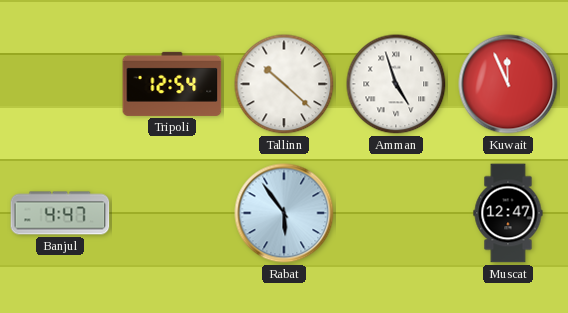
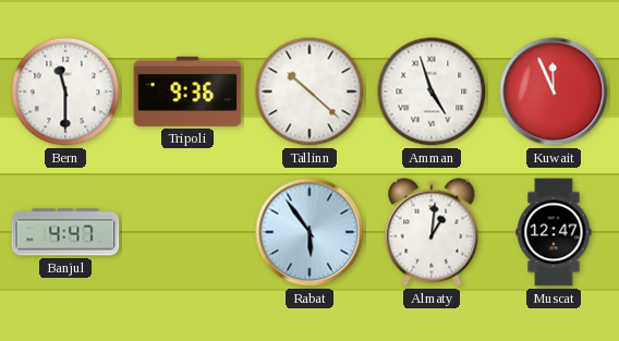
Bern: none -> 11:30
Tripoli: 12:54 -> 9:36
Almaty: none -> 1:01
